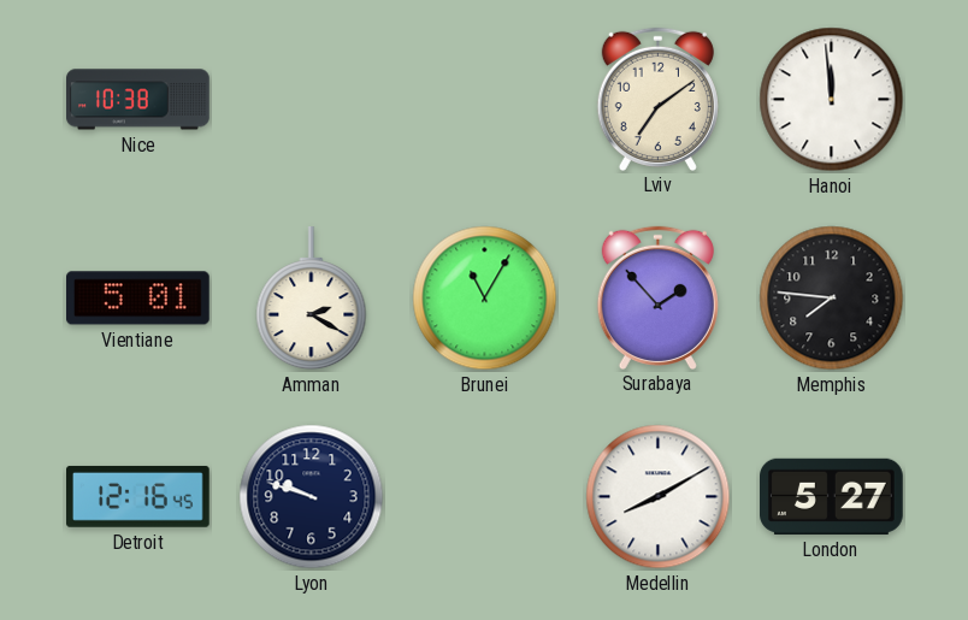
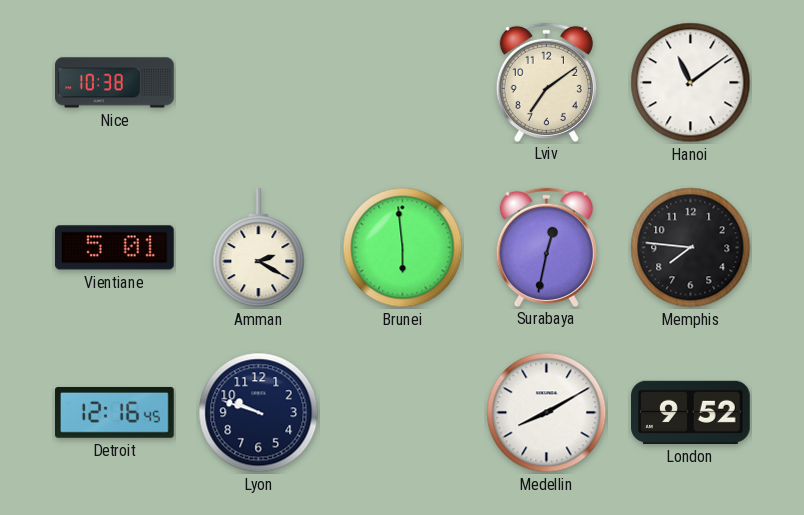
Hanoi: 11:59 -> 11:09
Brunei: 11:05 -> 5:59
Surabaya: 1:53 -> 12:32
London: 5:27 -> 9:52
